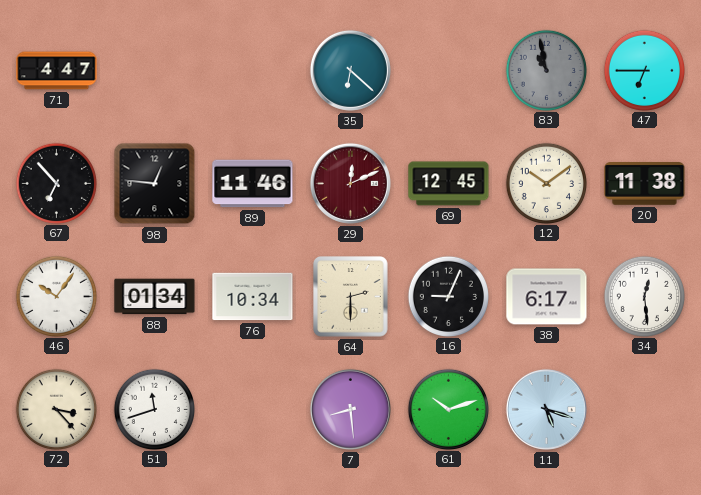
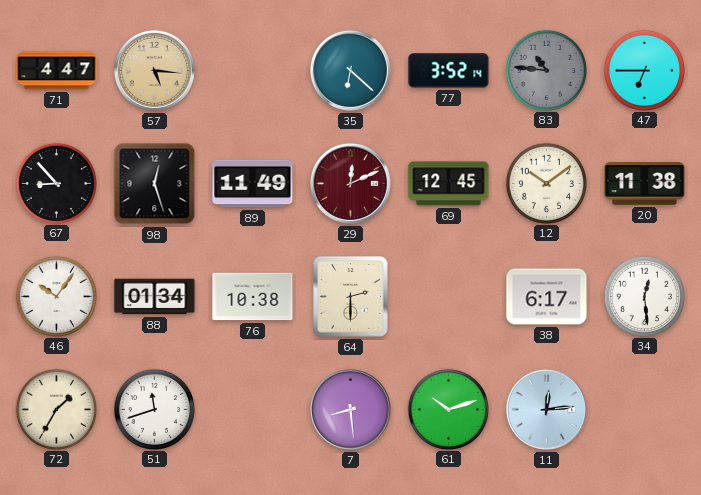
57: none -> 5:16
77: none -> 3:52
83: 10:58 -> 10:46
67: 6:53 -> 8:53
98: 12:46 -> 12:27
89: 11:46 -> 11:49
76: 10:34 -> 10:38
16: 9:04 -> none
72: 3:23 -> 1:35
11: 5:18 -> 12:14
